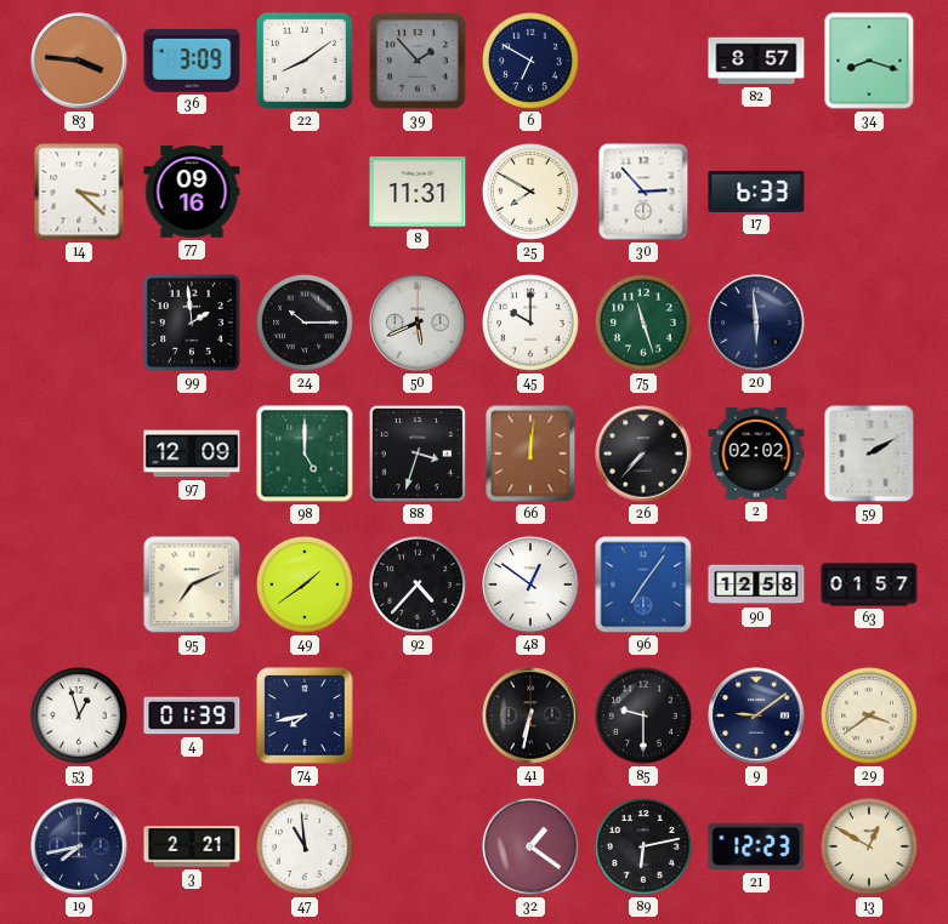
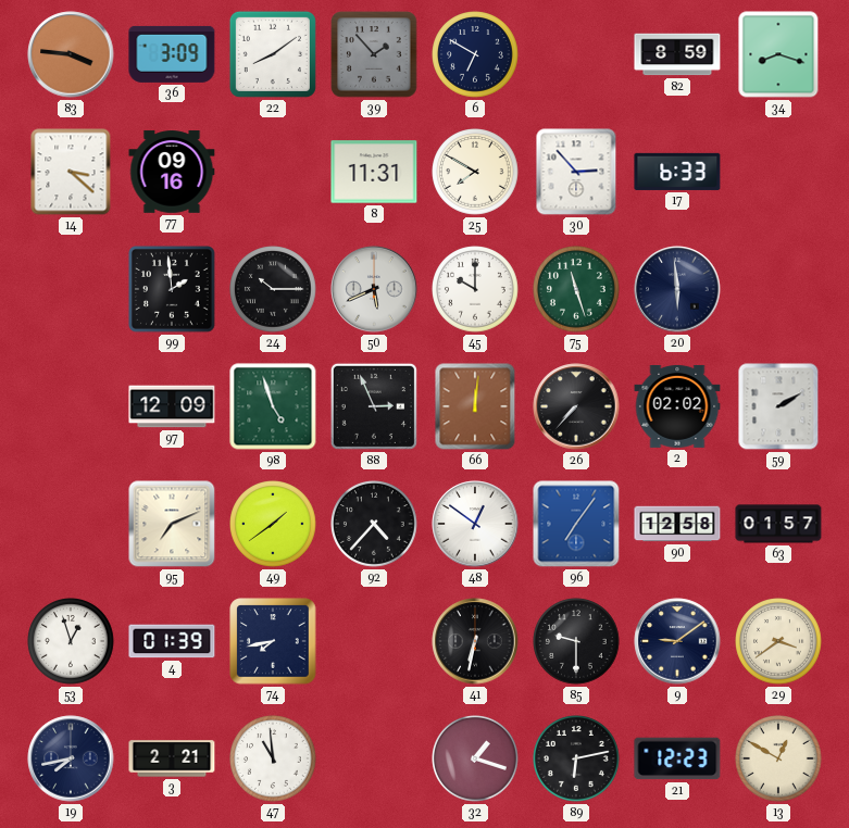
82: 8:57 -> 8:59
98: 5:00 -> 4:57
88: 3:33 -> 2:56
32: 1:21 -> 1:18
